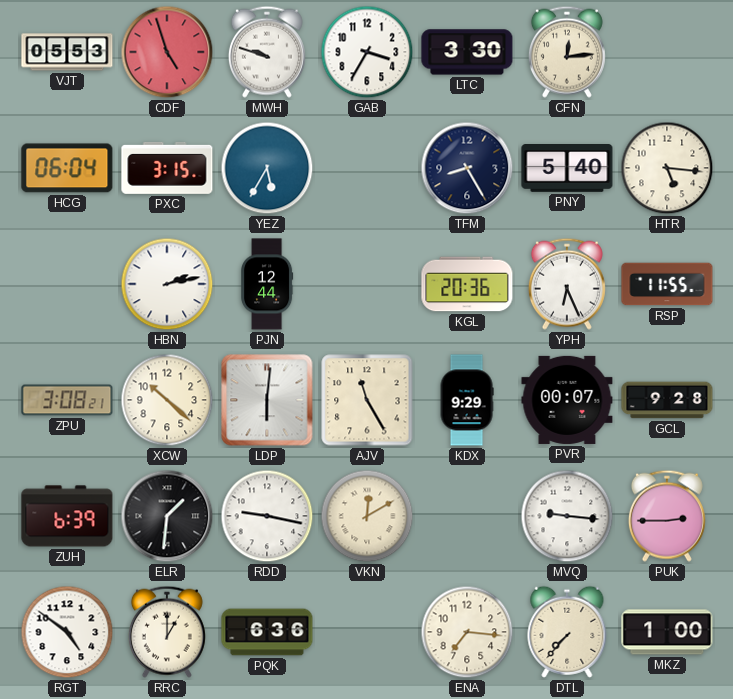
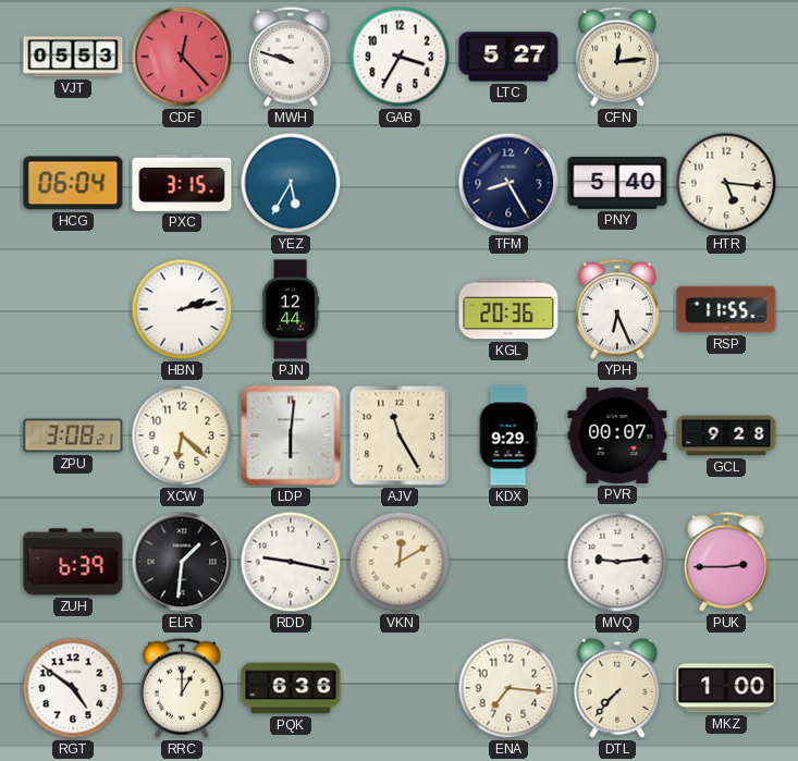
CDF: 4:57 -> 12:23
LTC: 3:30 -> 5:27
XCW: 10:22 -> 6:22
MVQ: 9:16 -> 9:14
